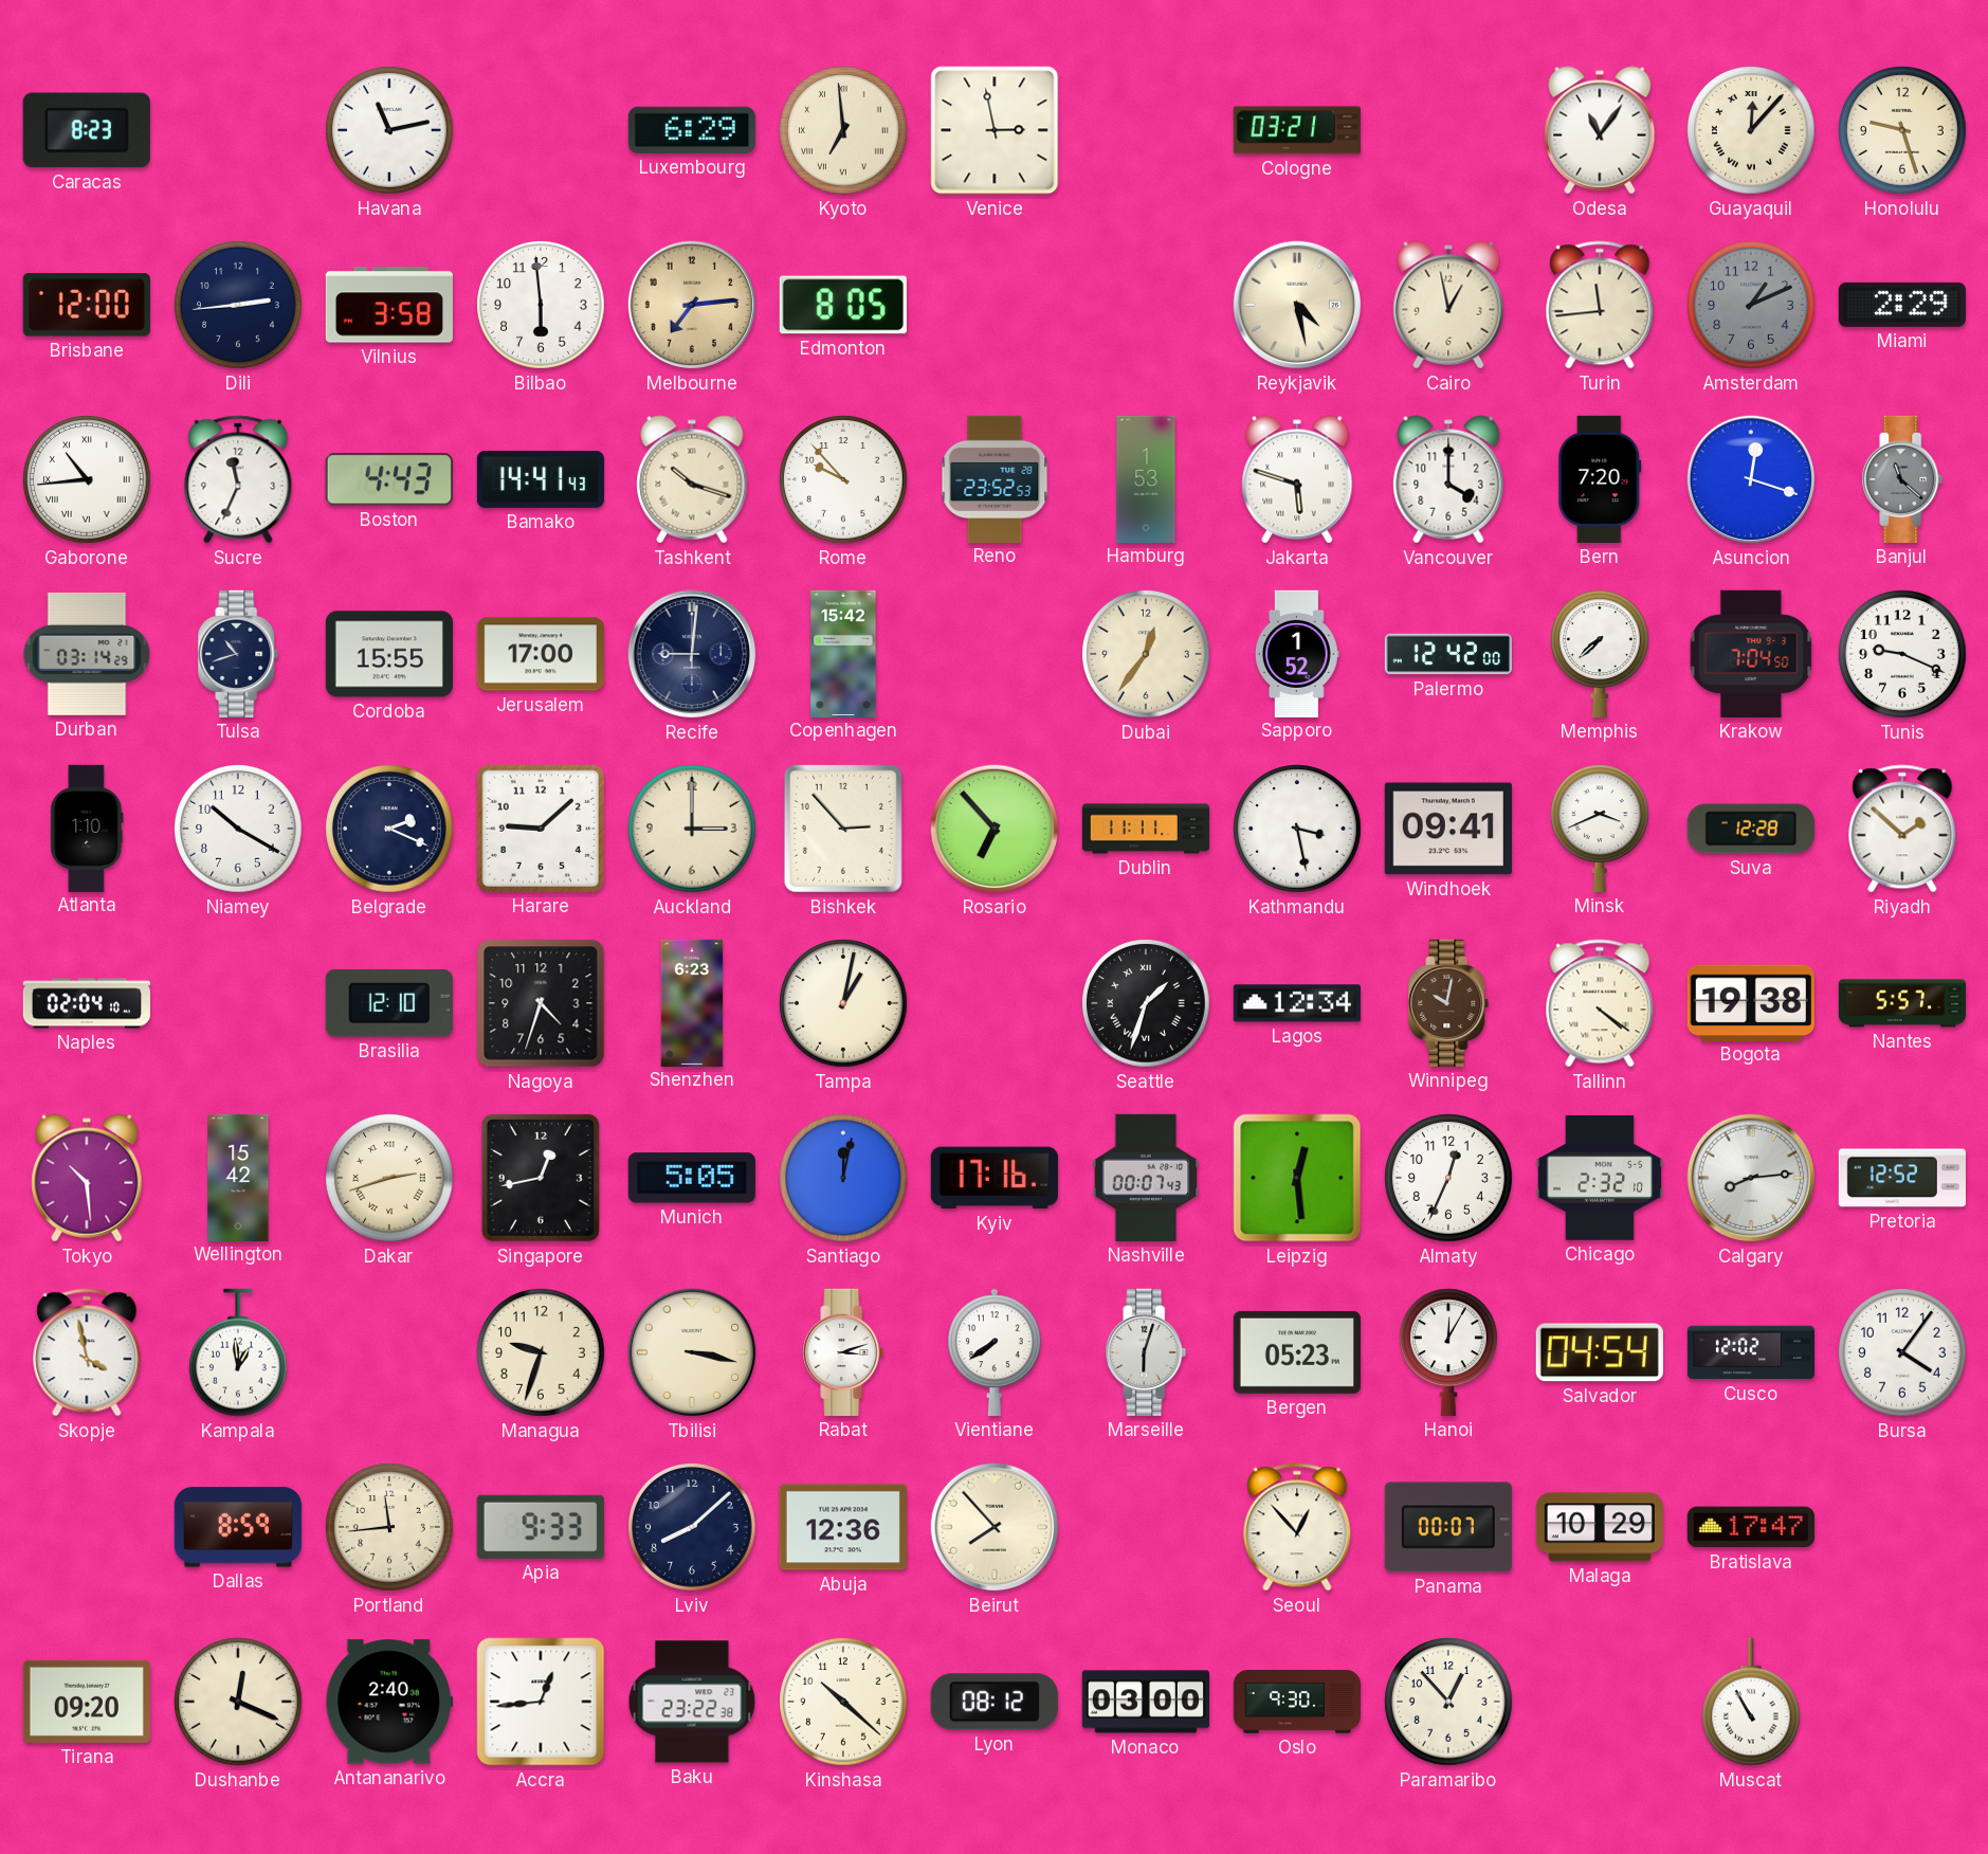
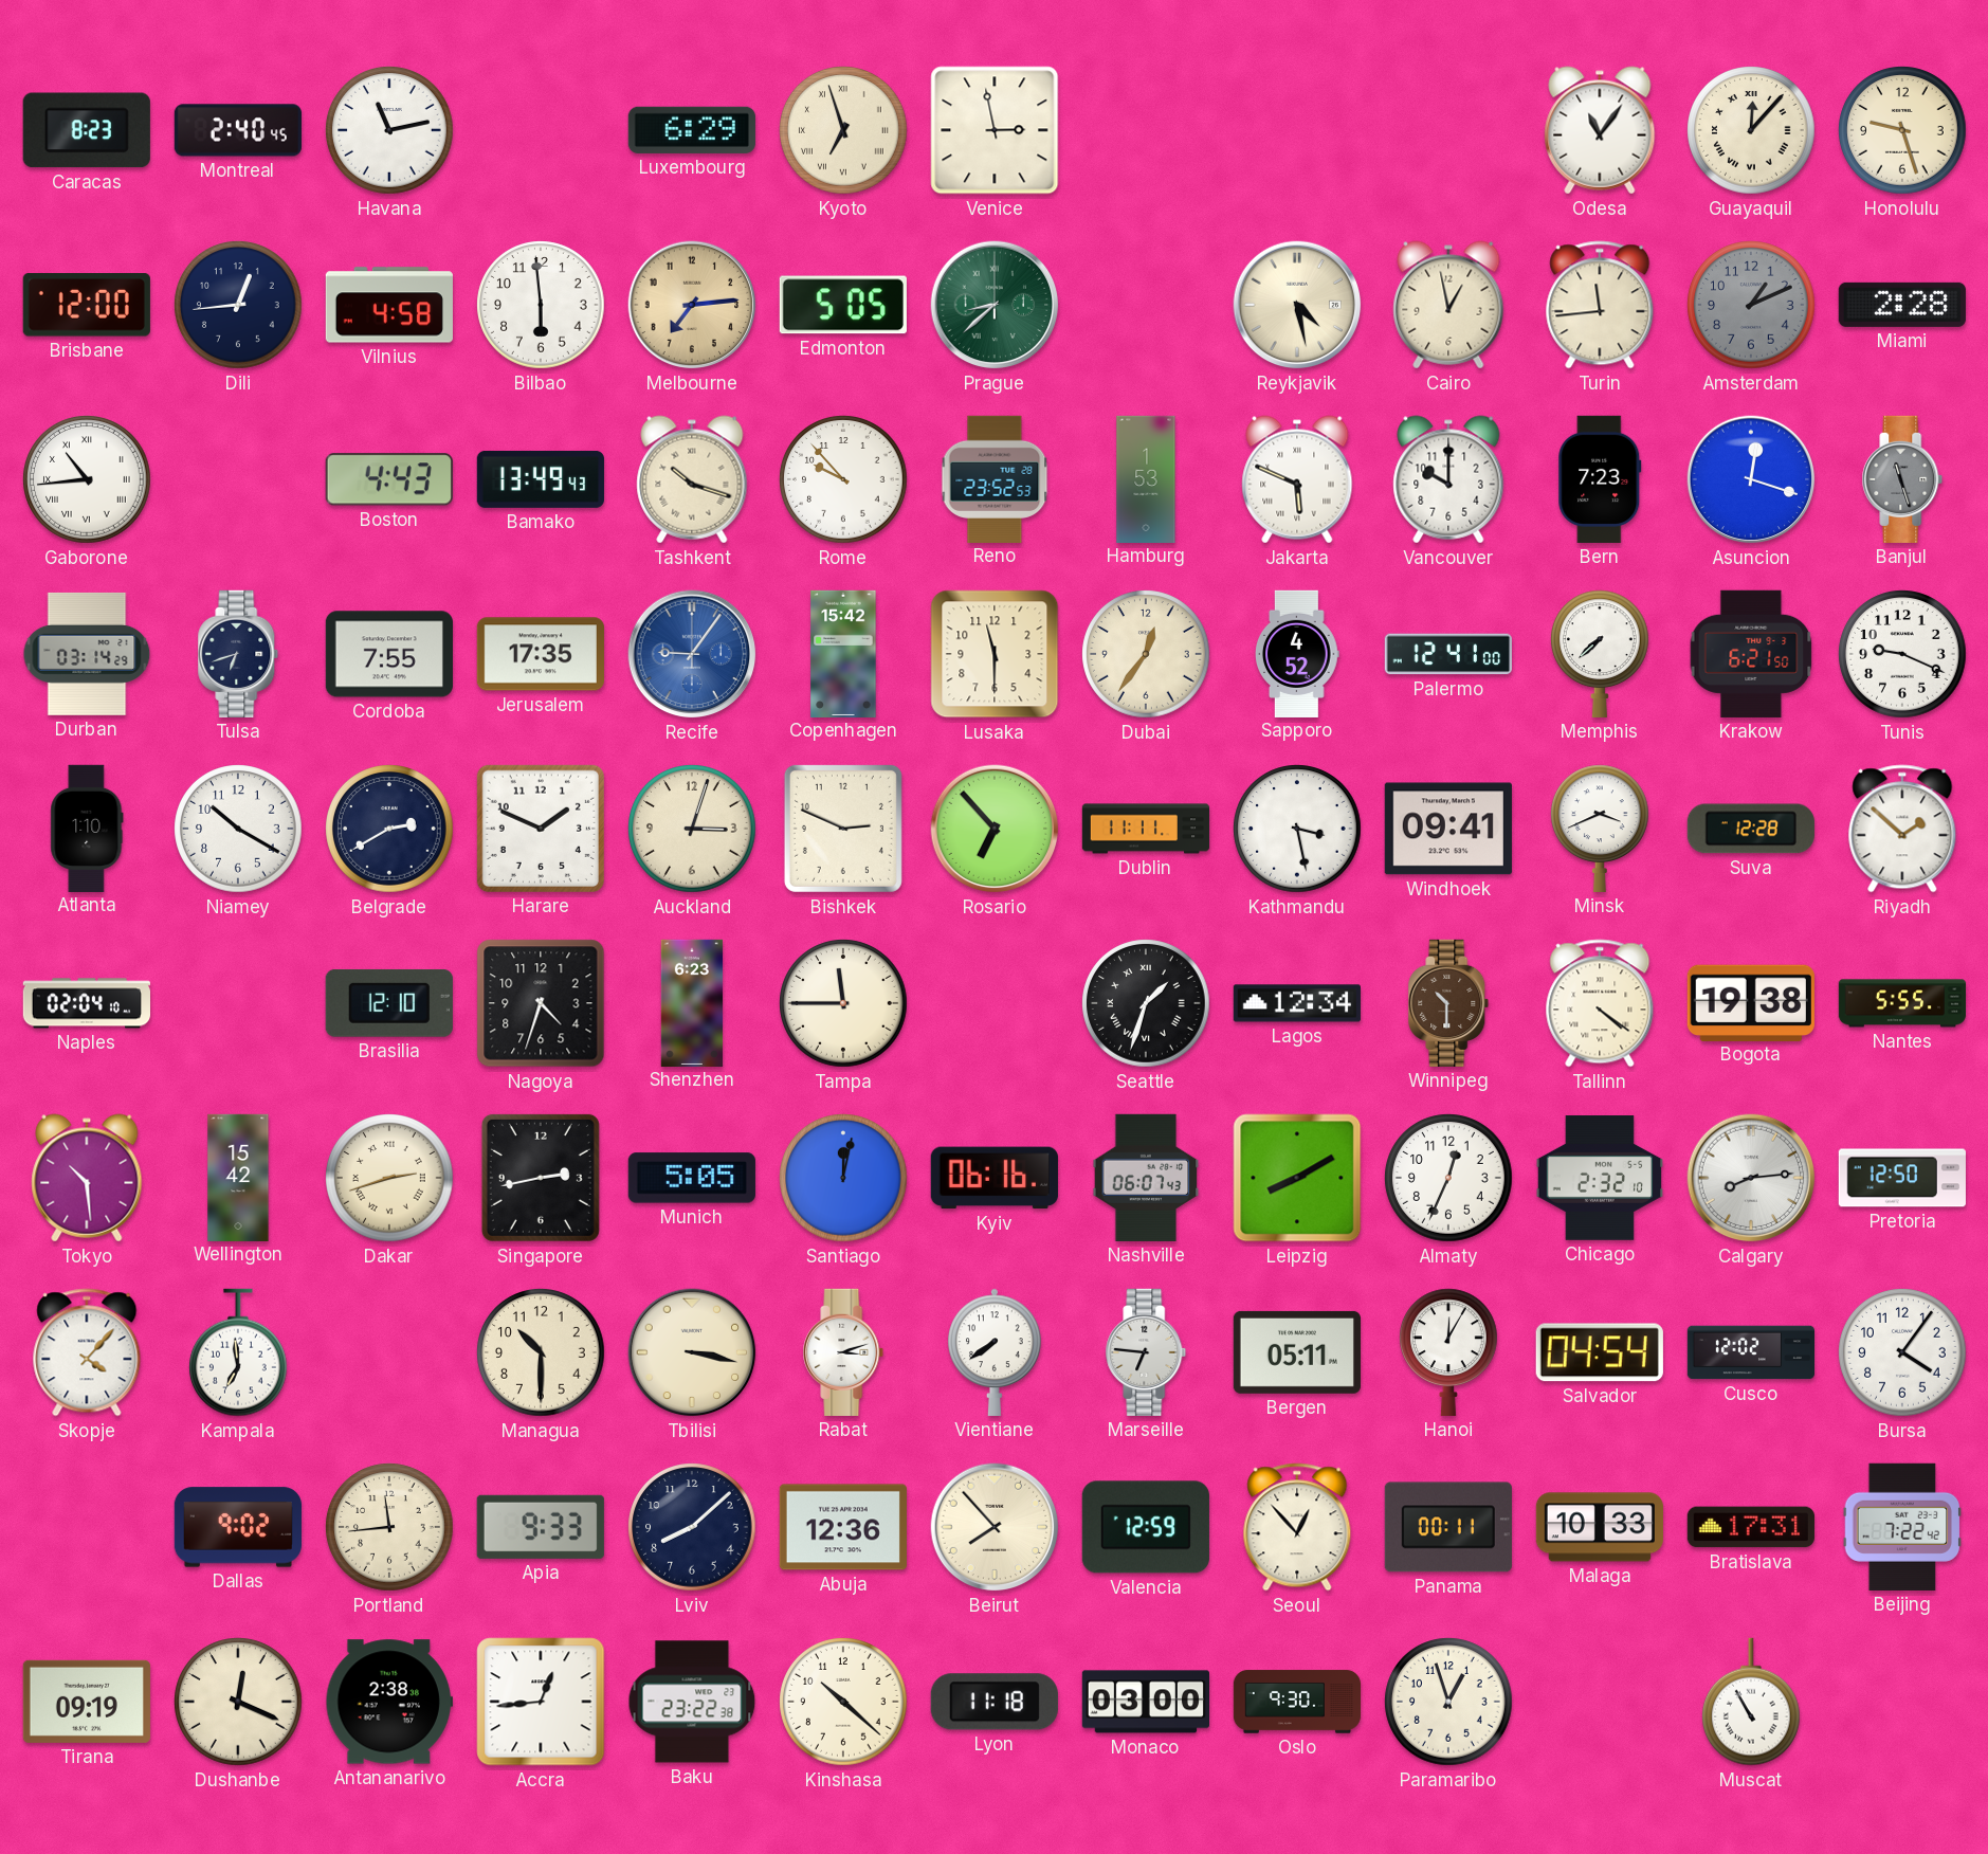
Montreal: none -> 2:40
Kyoto: 6:59 -> 6:57
Cologne: 03:21 -> none
Dili: 2:44 -> 12:44
Vilnius: 3:58 -> 4:58
Edmonton: 8:05 -> 5:05
Prague: none -> 8:38
Miami: 2:29 -> 2:28
Sucre: 11:34 -> none
Bamako: 14:41 -> 13:49
Jakarta: 5:48 -> 5:49
Vancouver: 4:00 -> 10:00
Bern: 7:20 -> 7:23
Banjul: 11:22 -> 11:27
Tulsa: 10:42 -> 6:42
Cordoba: 15:55 -> 7:55
Jerusalem: 17:00 -> 17:35
Recife: 9:01 -> 9:06
Recife dial: navy -> blue
Lusaka: none -> 11:30
Sapporo: 1:52 -> 4:52
Palermo: 12:42 -> 12:41
Krakow: 7:04 -> 6:21
Belgrade: 2:19 -> 2:40
Harare: 9:08 -> 1:49
Auckland: 3:00 -> 3:03
Bishkek: 2:53 -> 2:49
Tampa: 1:02 -> 11:45
Winnipeg: 10:02 -> 10:30
Nantes: 5:57 -> 5:55
Singapore: 12:43 -> 2:43
Kyiv: 17:16 -> 06:16
Nashville: 00:07 -> 06:07
Leipzig: 12:29 -> 8:10
Pretoria: 12:52 -> 12:50
Skopje: 3:58 -> 4:07
Kampala: 12:59 -> 6:59
Managua: 9:33 -> 10:30
Marseille: 6:03 -> 6:46
Bergen: 05:23 -> 05:11
Dallas: 8:59 -> 9:02
Valencia: none -> 12:59
Panama: 00:07 -> 00:11
Malaga: 10:29 -> 10:33
Bratislava: 17:47 -> 17:31
Beijing: none -> 7:22
Tirana: 09:20 -> 09:19
Antananarivo: 2:40 -> 2:38
Lyon: 08:12 -> 11:18
Paramaribo: 12:53 -> 12:57
